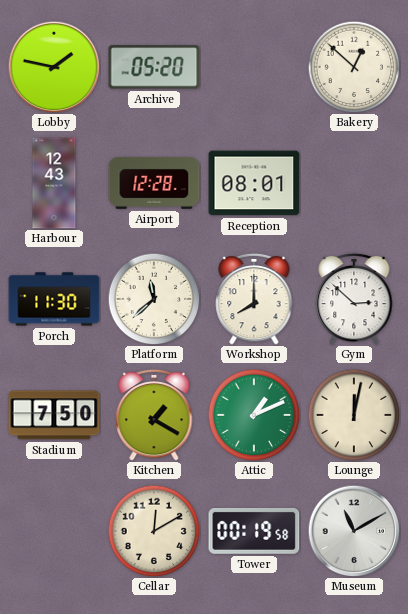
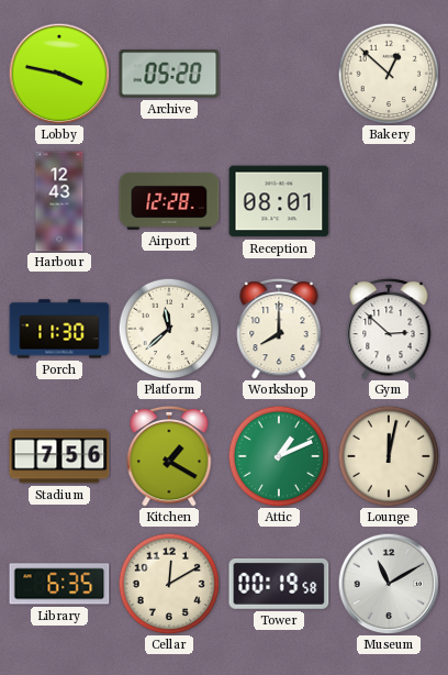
Lobby: 1:47 -> 3:47
Stadium: 7:50 -> 7:56
Library: none -> 6:35
